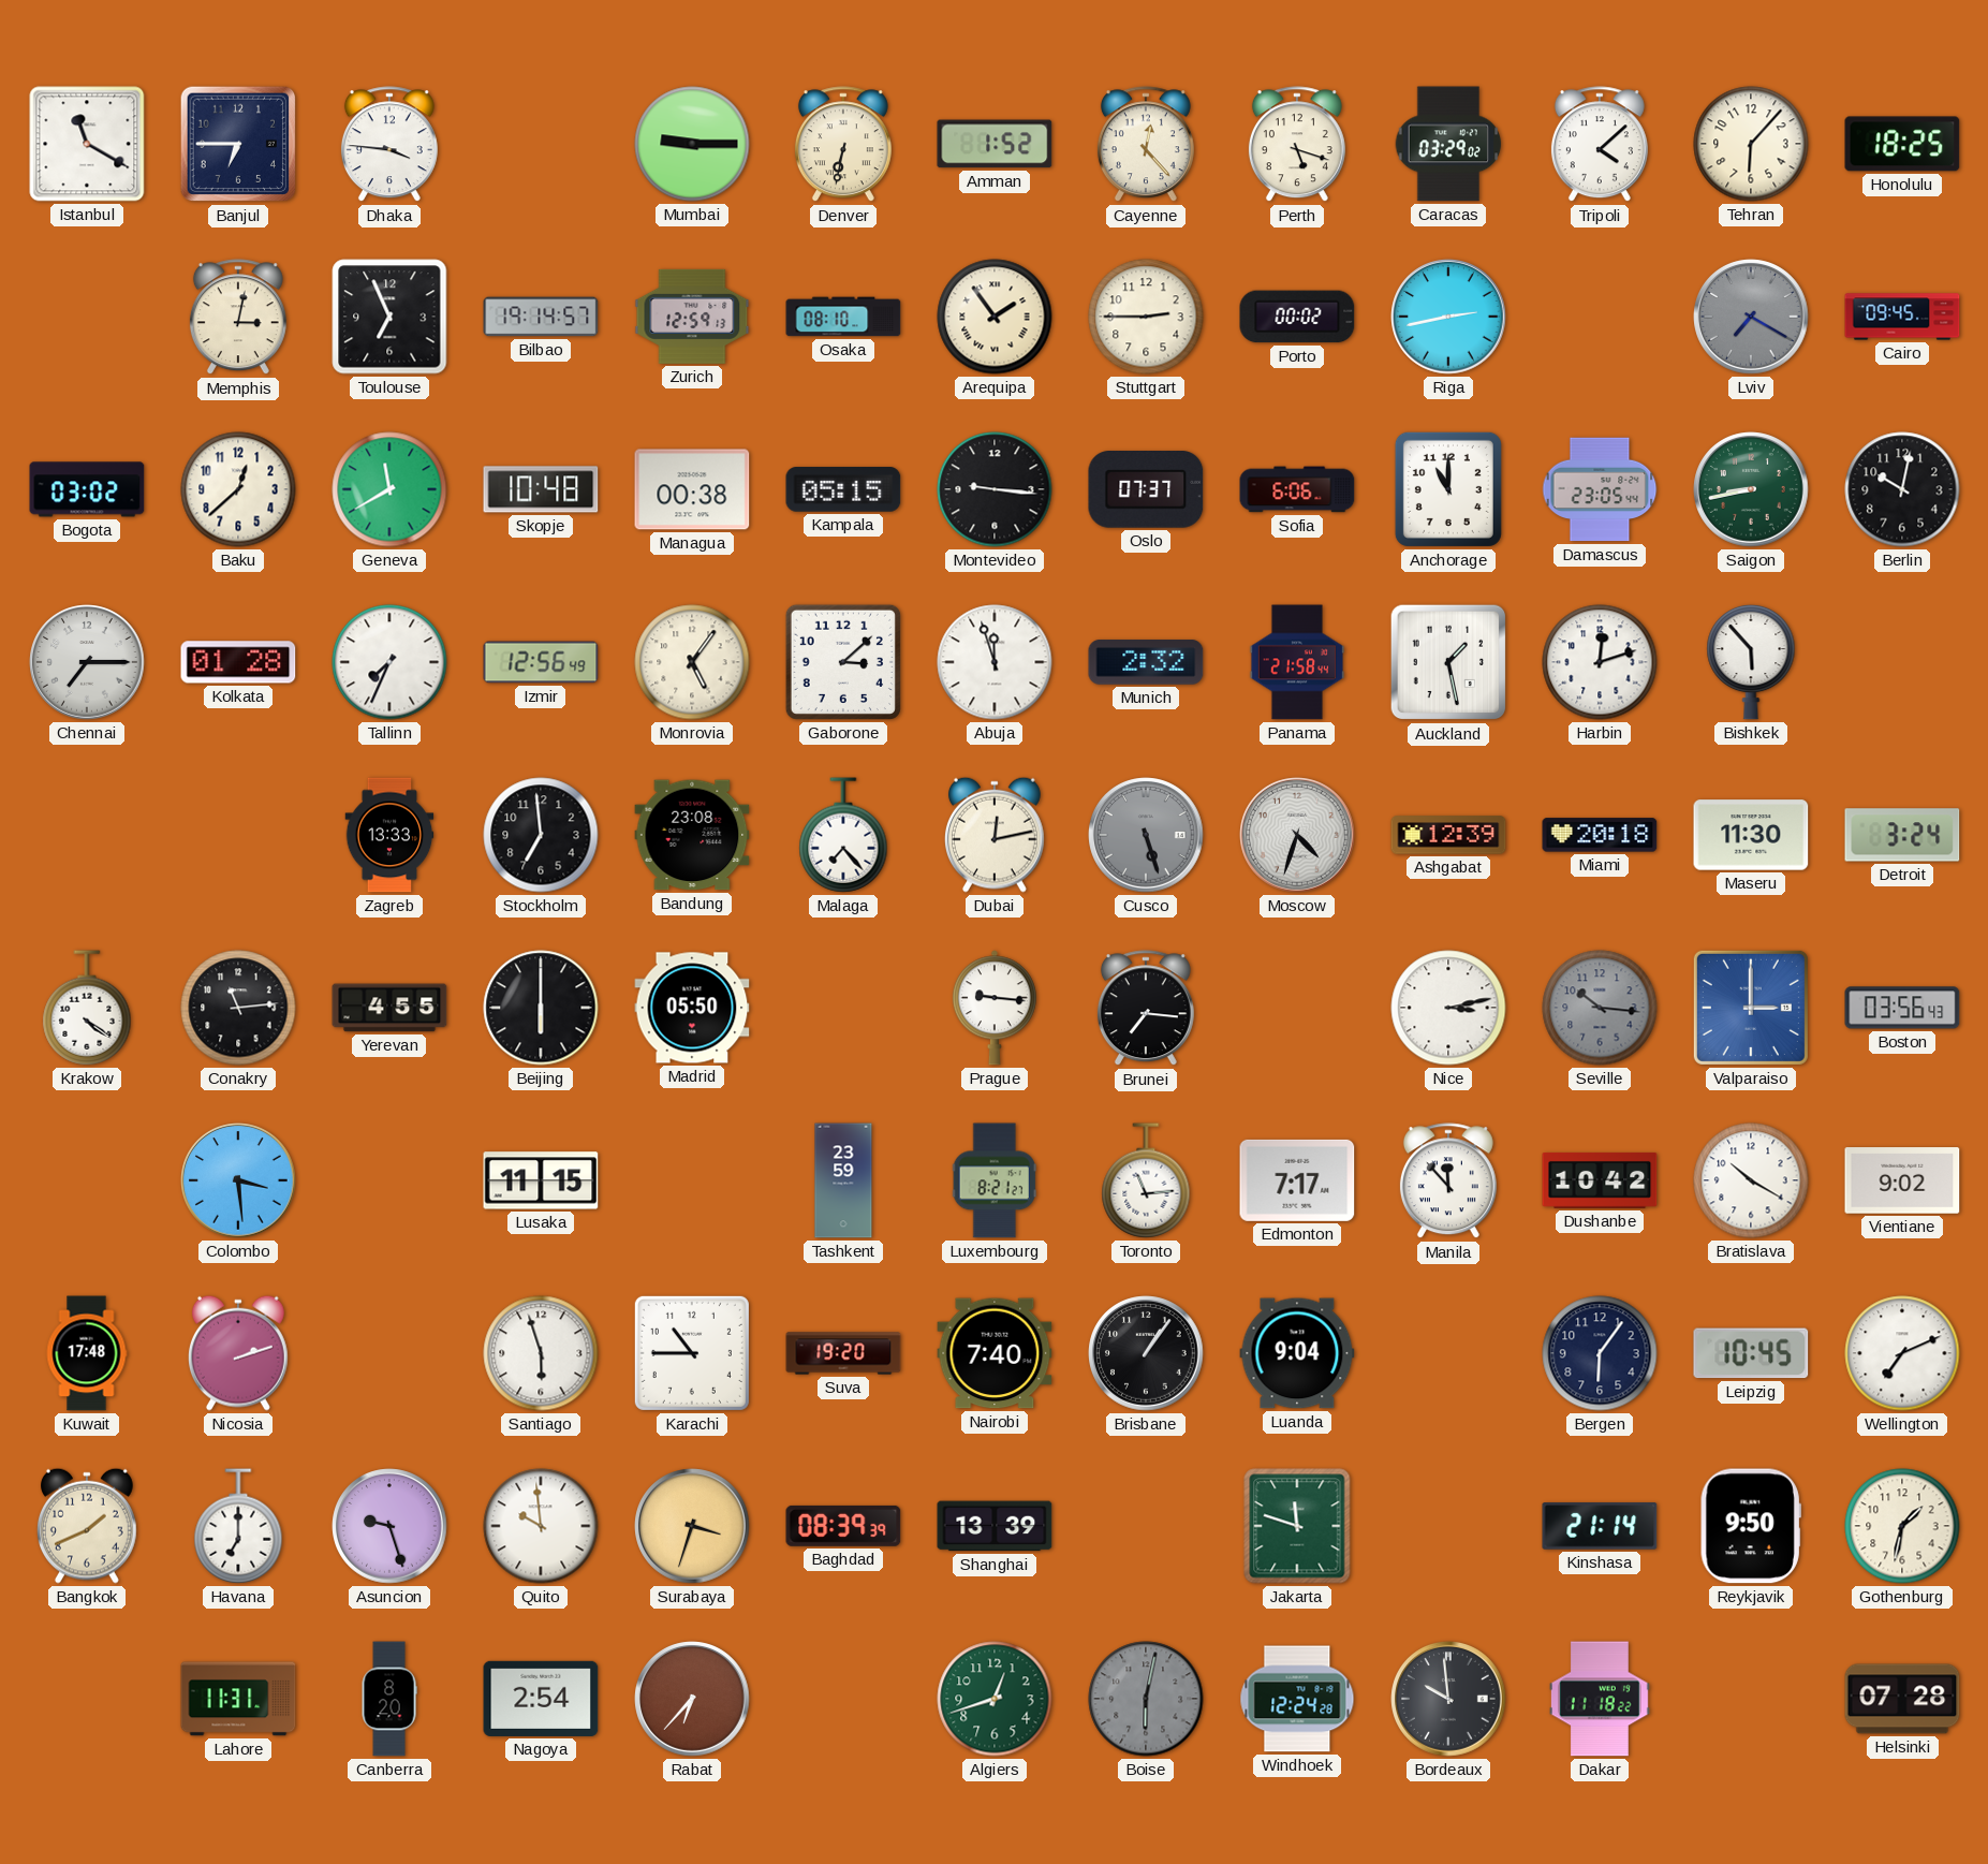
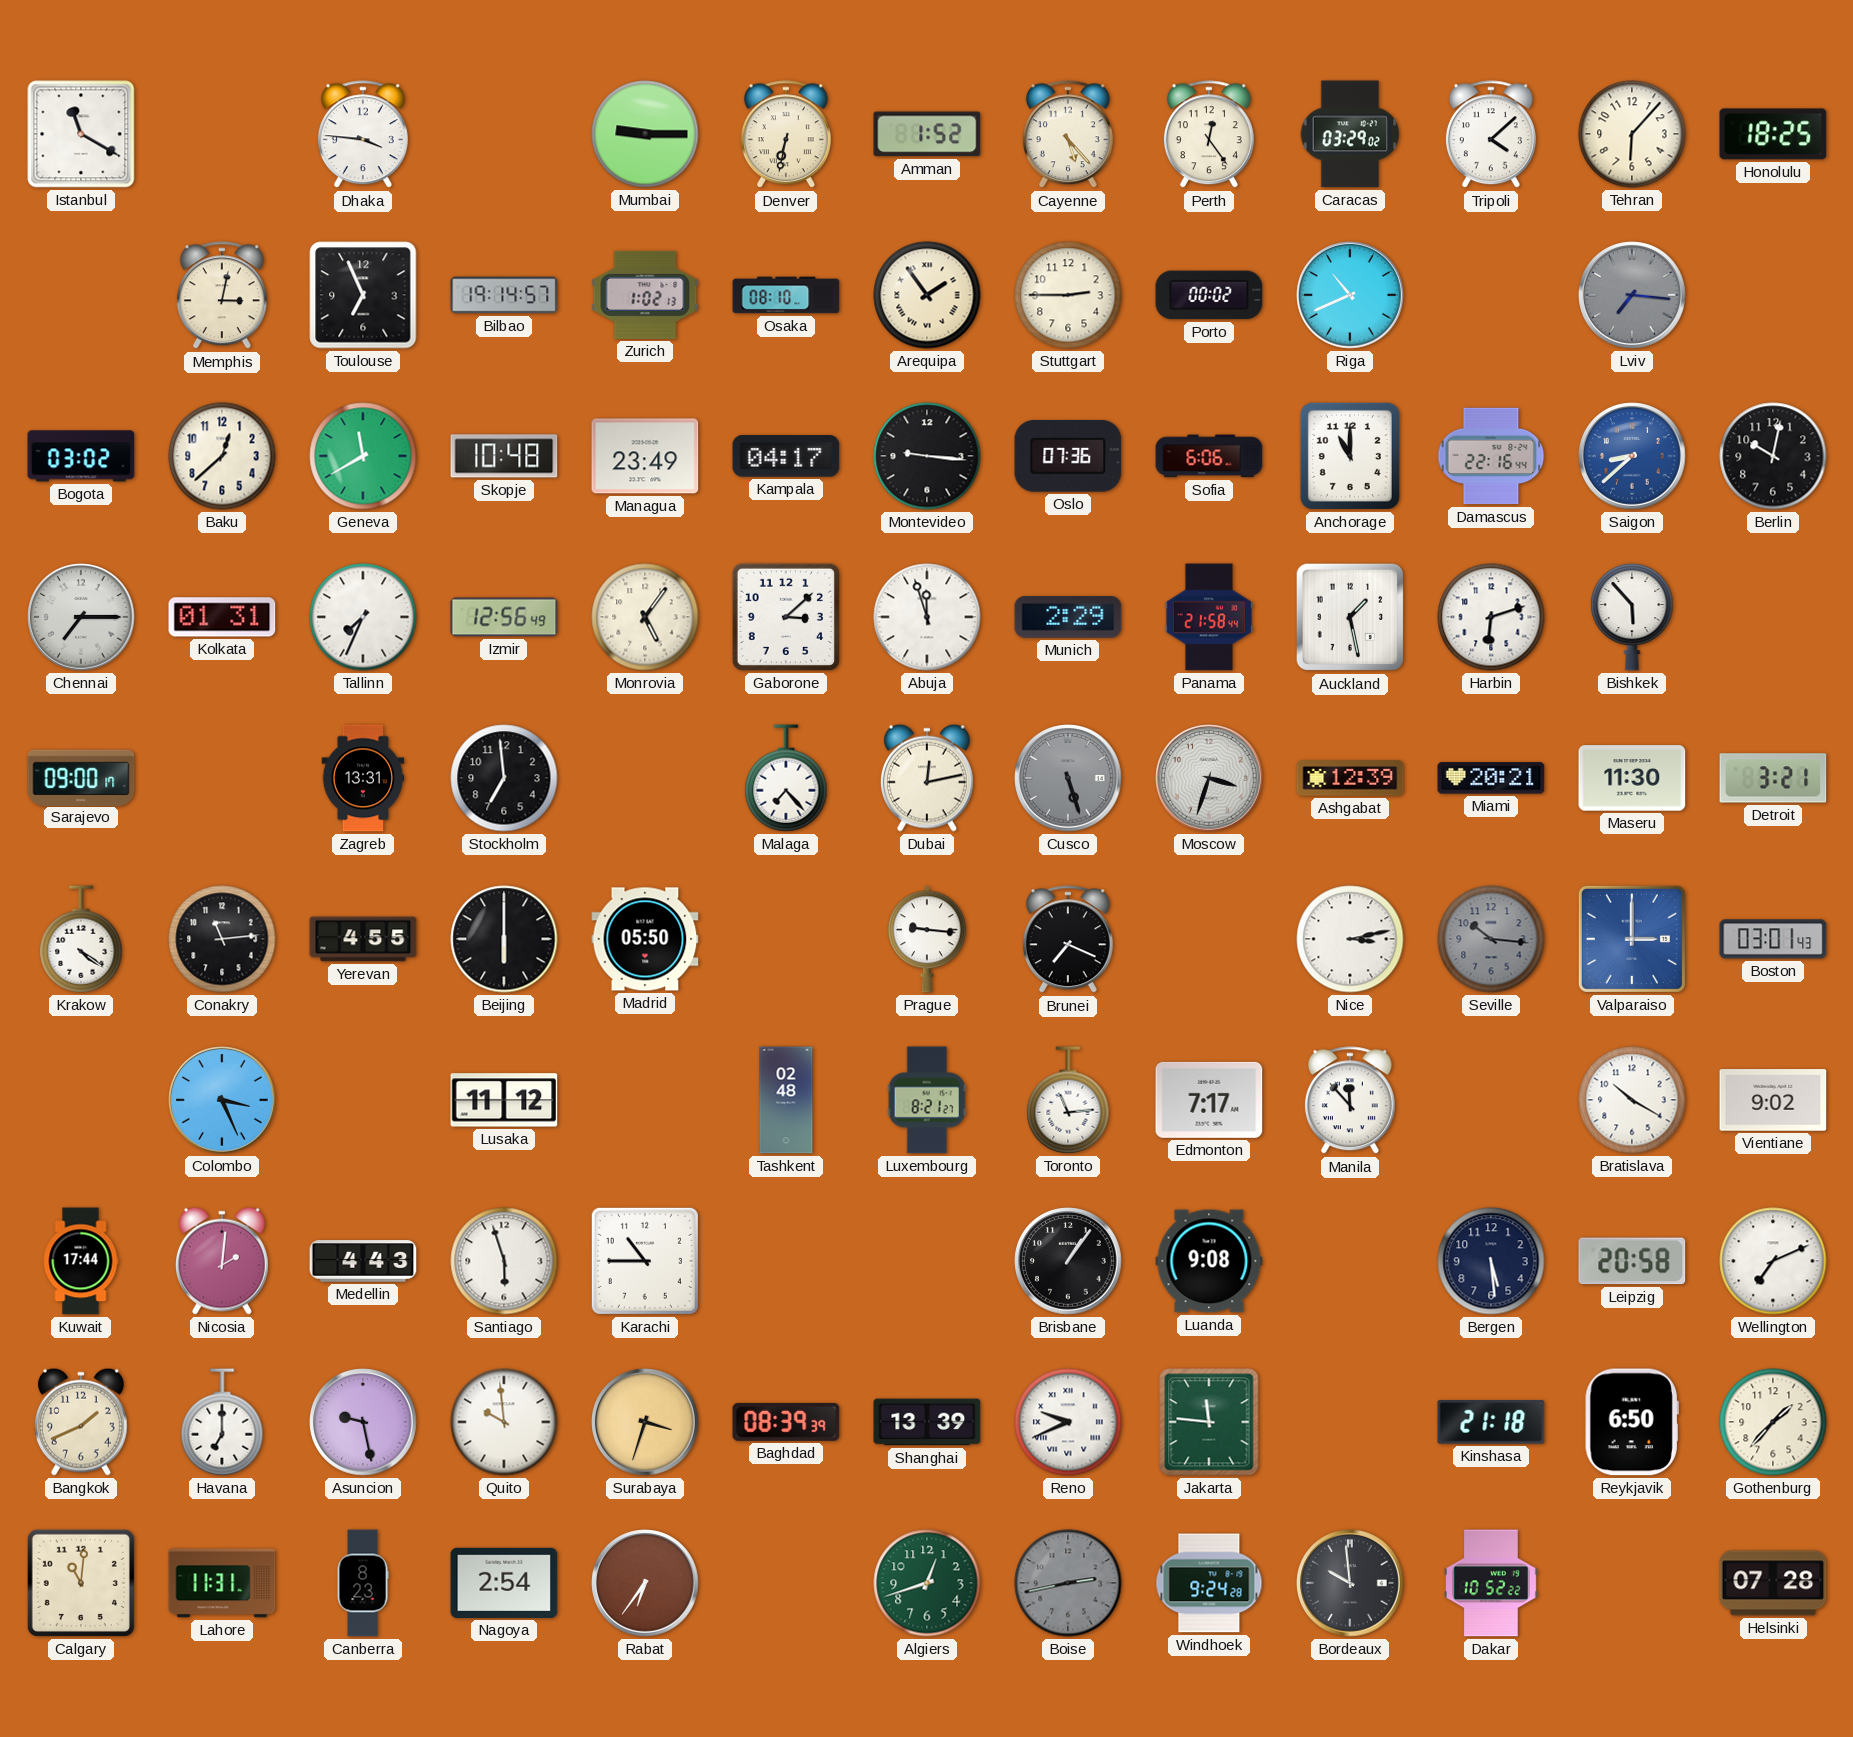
Banjul: 6:45 -> none
Cayenne: 12:23 -> 5:23
Perth: 5:18 -> 12:24
Zurich: 12:59 -> 1:02
Riga: 2:43 -> 10:41
Lviv: 7:20 -> 7:16
Cairo: 09:45 -> none
Managua: 00:38 -> 23:49
Kampala: 05:15 -> 04:17
Oslo: 07:37 -> 07:36
Damascus: 23:05 -> 22:16
Saigon: 8:43 -> 8:38
Saigon dial: green -> blue
Kolkata: 01:28 -> 01:31
Munich: 2:32 -> 2:29
Harbin: 12:12 -> 6:12
Sarajevo: none -> 09:00
Zagreb: 13:33 -> 13:31
Bandung: 23:08 -> none
Moscow: 4:33 -> 3:33
Miami: 20:18 -> 20:21
Detroit: 3:24 -> 3:21
Brunei: 7:16 -> 7:19
Boston: 03:56 -> 03:01
Colombo: 3:29 -> 3:26
Lusaka: 11:15 -> 11:12
Tashkent: 23:59 -> 02:48
Dushanbe: 10:42 -> none
Kuwait: 17:48 -> 17:44
Nicosia: 2:12 -> 2:01
Medellin: none -> 4:43
Suva: 19:20 -> none
Nairobi: 7:40 -> none
Luanda: 9:04 -> 9:08
Bergen: 6:06 -> 5:29
Leipzig: 10:45 -> 20:58
Asuncion: 9:27 -> 9:28
Reno: none -> 9:41
Jakarta: 11:48 -> 11:46
Kinshasa: 21:14 -> 21:18
Reykjavik: 9:50 -> 6:50
Gothenburg: 1:32 -> 1:37
Calgary: none -> 11:01
Canberra: 8:20 -> 8:23
Rabat: 6:37 -> 6:36
Boise: 6:02 -> 2:43
Windhoek: 12:24 -> 9:24
Dakar: 11:18 -> 10:52
